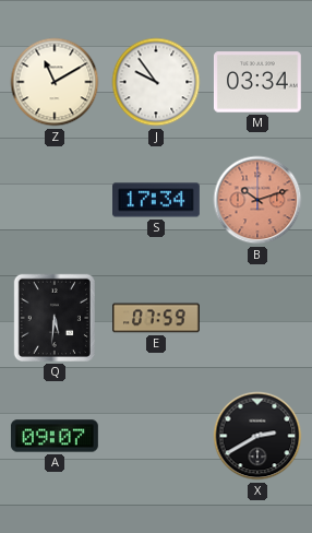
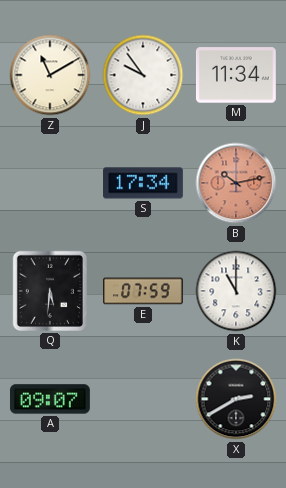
M: 03:34 -> 11:34
B: 10:12 -> 10:13
K: none -> 11:00
